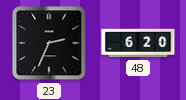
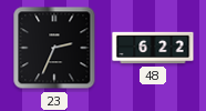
48: 6:20 -> 6:22
